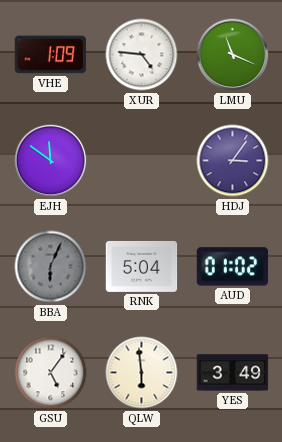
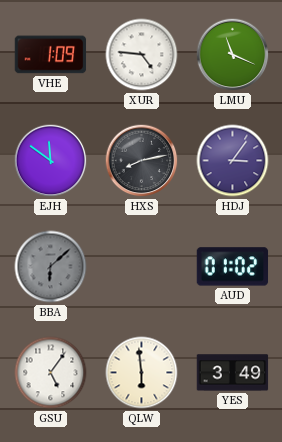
HXS: none -> 8:13
BBA: 6:04 -> 6:08
RNK: 5:04 -> none
